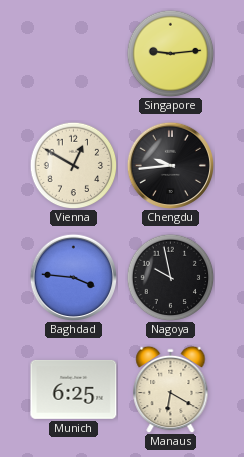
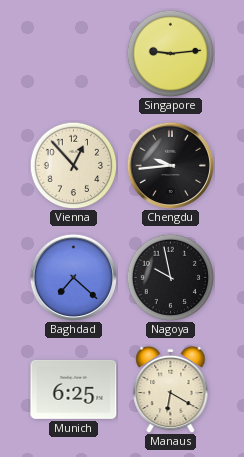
Vienna: 12:50 -> 12:53
Baghdad: 3:46 -> 7:22
